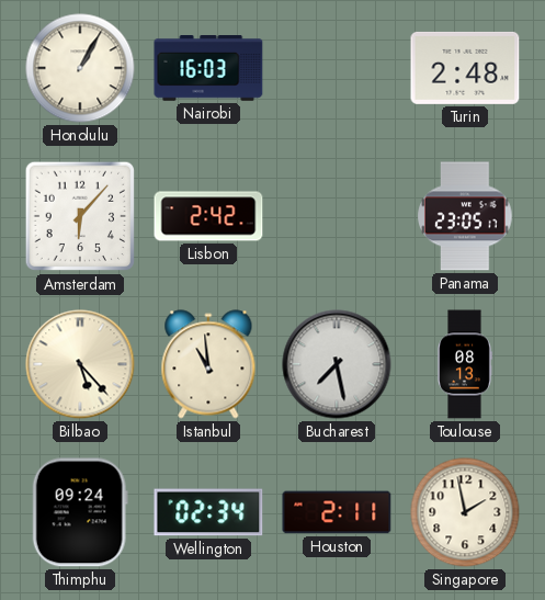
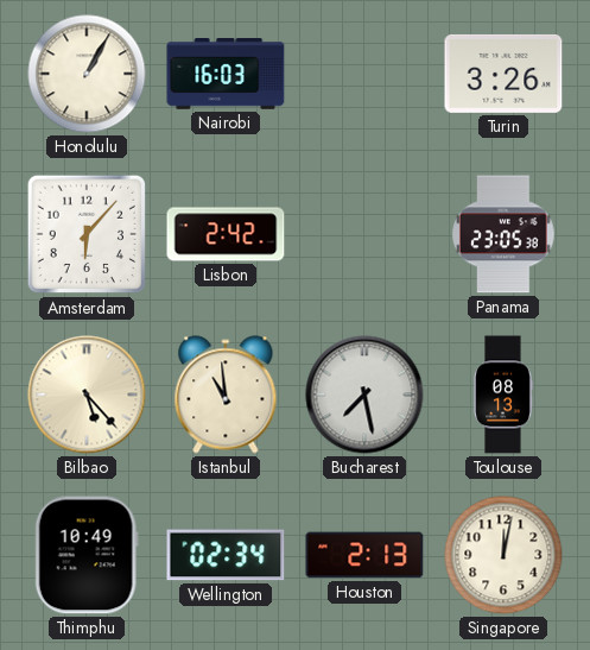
Turin: 2:48 -> 3:26
Panama: 23:05:17 -> 23:05:38
Thimphu: 09:24 -> 10:49
Houston: 2:11 -> 2:13
Singapore: 1:58 -> 12:02
